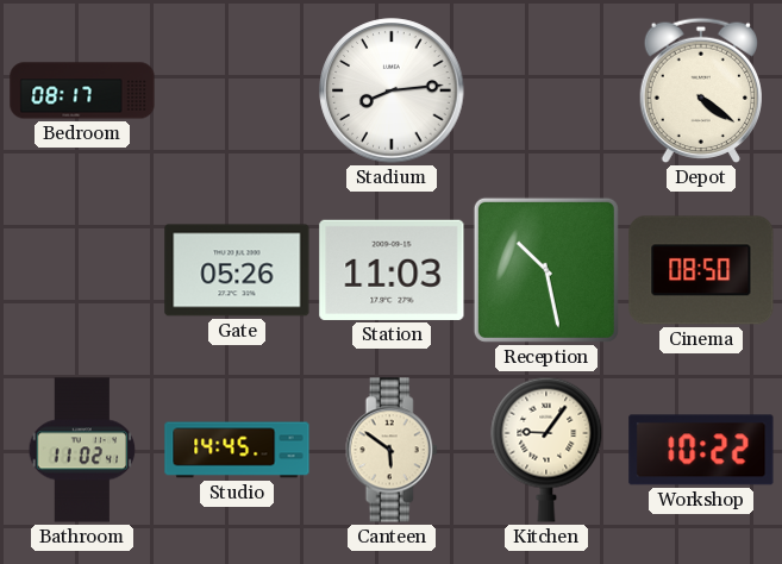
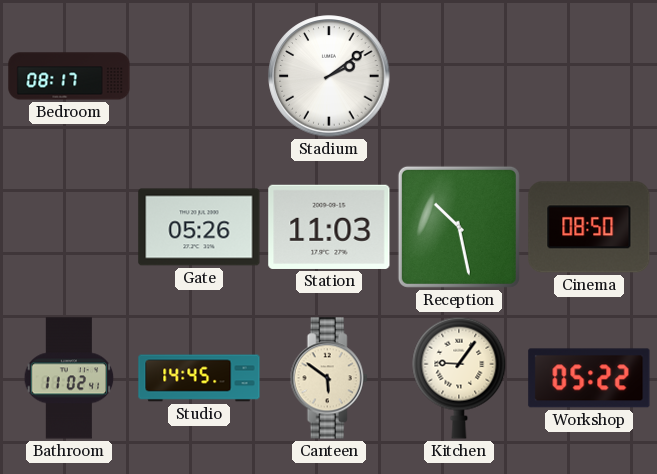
Stadium: 8:14 -> 2:09
Depot: 4:21 -> none
Workshop: 10:22 -> 05:22
